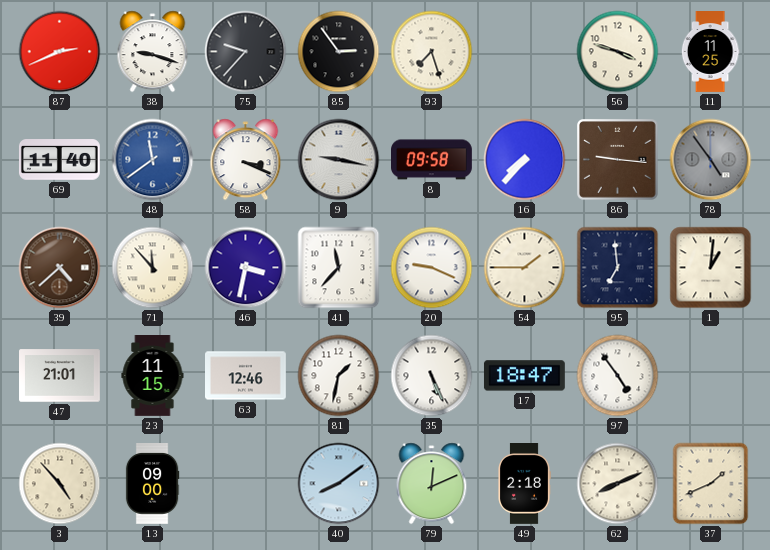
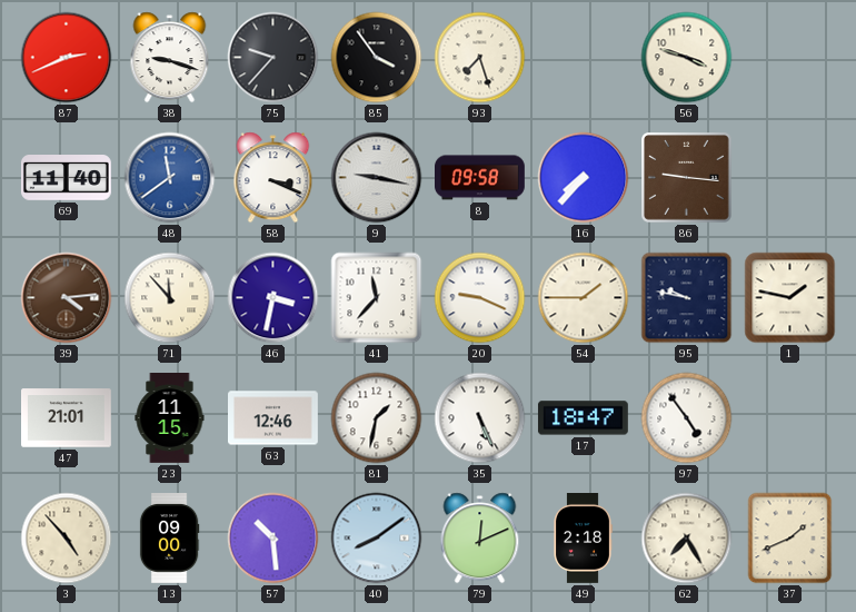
85: 2:54 -> 3:54
11: 11:25 -> none
78: 4:54 -> none
39: 4:38 -> 4:14
95: 6:59 -> 9:47
1: 1:01 -> 1:47
57: none -> 10:29
62: 8:11 -> 7:25
